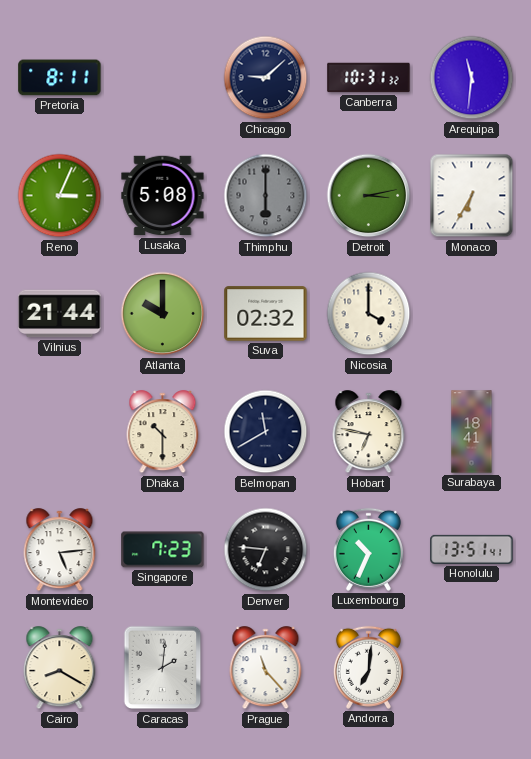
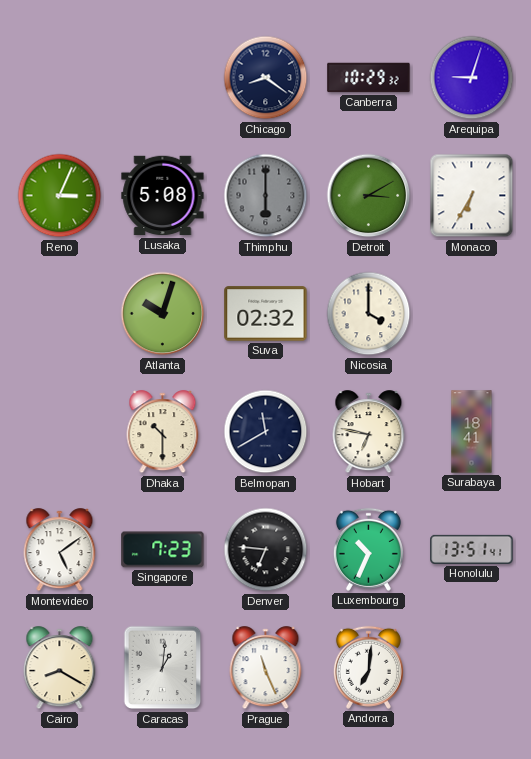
Pretoria: 8:11 -> none
Chicago: 9:08 -> 8:21
Canberra: 10:31 -> 10:29
Arequipa: 11:31 -> 9:03
Detroit: 3:13 -> 3:10
Vilnius: 21:44 -> none
Atlanta: 10:00 -> 10:03
Montevideo: 5:14 -> 5:09
Caracas: 2:01 -> 1:01
Prague: 11:23 -> 11:26
